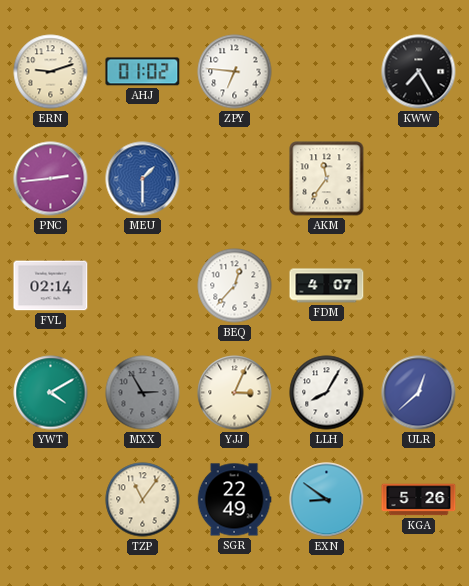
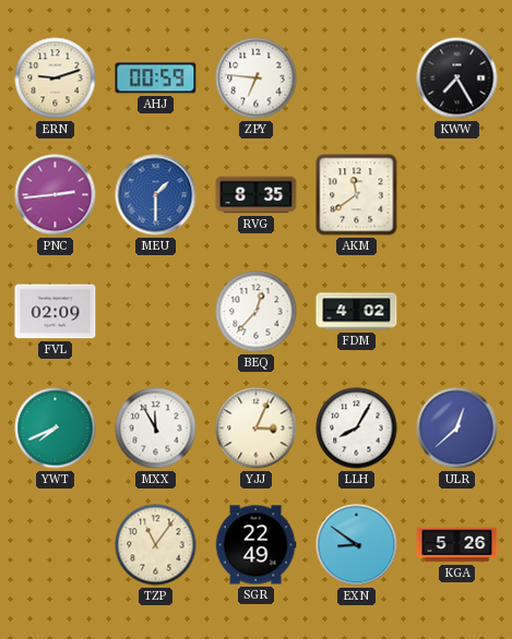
AHJ: 01:02 -> 00:59
RVG: none -> 8:35
AKM: 11:36 -> 11:39
FVL: 02:14 -> 02:09
FDM: 4:07 -> 4:02
YWT: 4:10 -> 7:41
MXX: 2:55 -> 11:55
MXX dial: grey -> white
